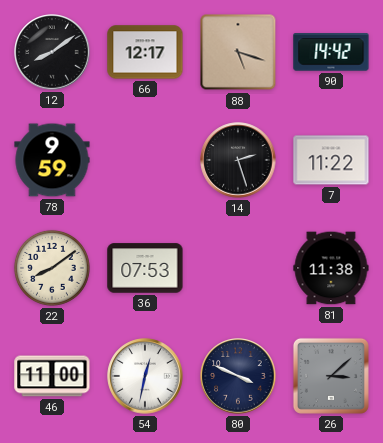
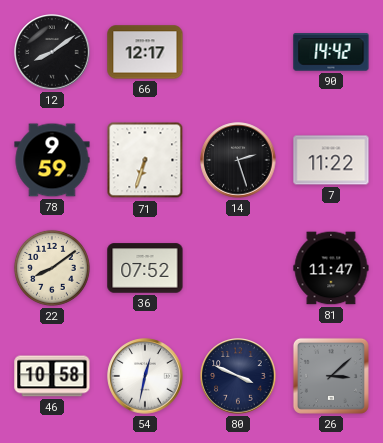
88: 5:18 -> none
71: none -> 6:33
36: 07:53 -> 07:52
81: 11:38 -> 11:47
46: 11:00 -> 10:58
